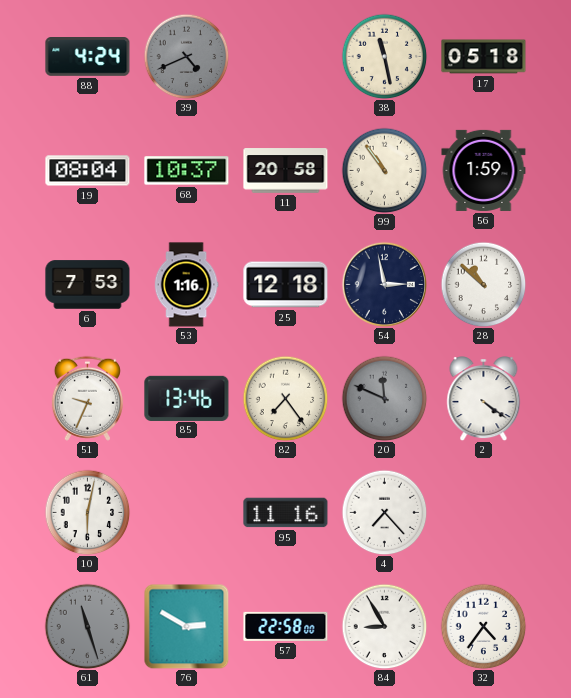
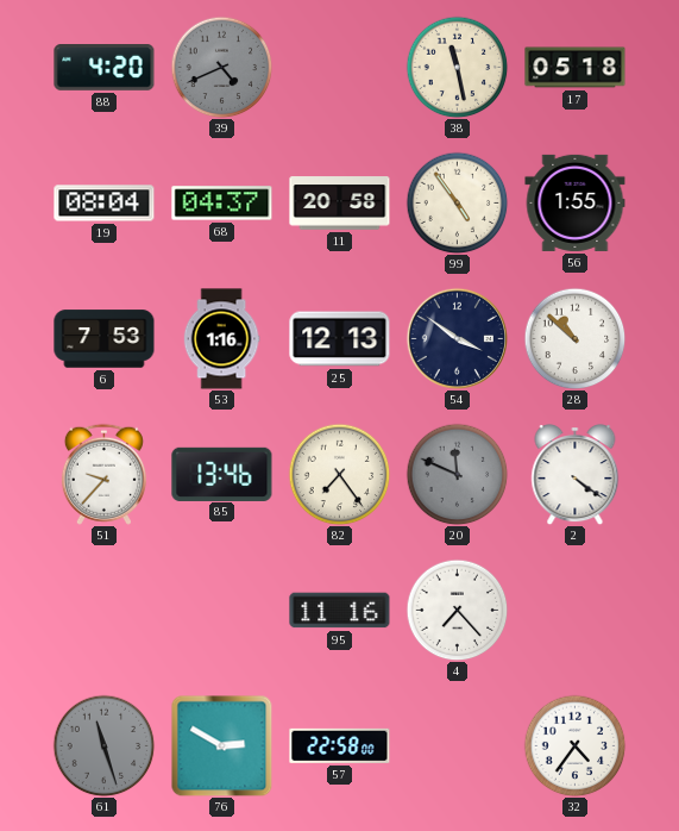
88: 4:24 -> 4:20
68: 10:37 -> 04:37
99: 10:54 -> 4:54
56: 1:59 -> 1:55
25: 12:18 -> 12:13
54: 2:58 -> 3:51
51: 9:34 -> 9:37
10: 6:02 -> none
84: 8:55 -> none
